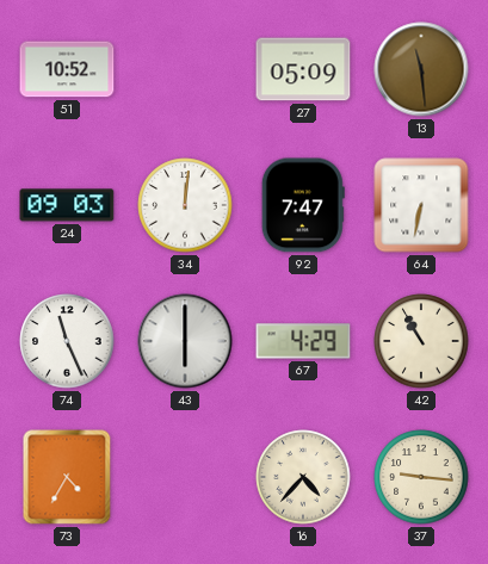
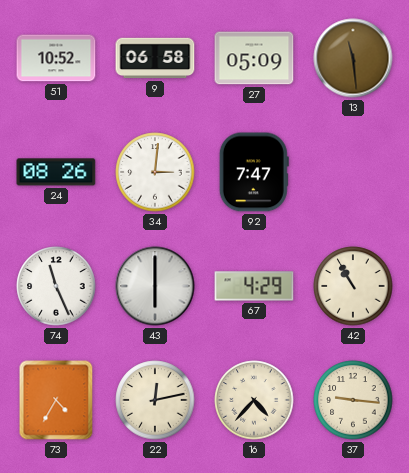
9: none -> 06:58
24: 09:03 -> 08:26
34: 12:01 -> 3:01
64: 6:32 -> none
22: none -> 12:13
